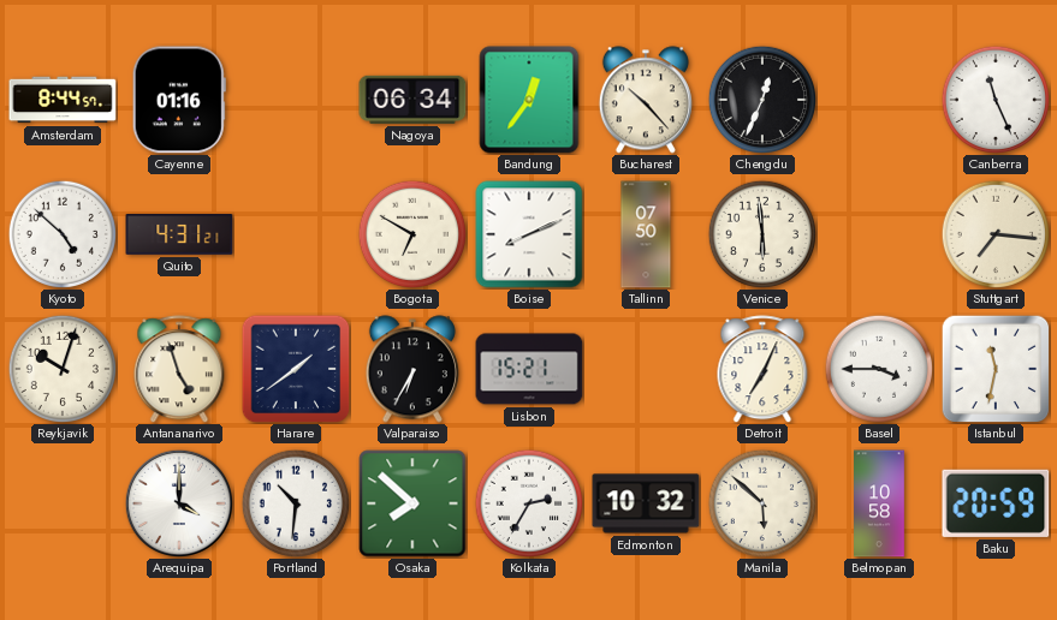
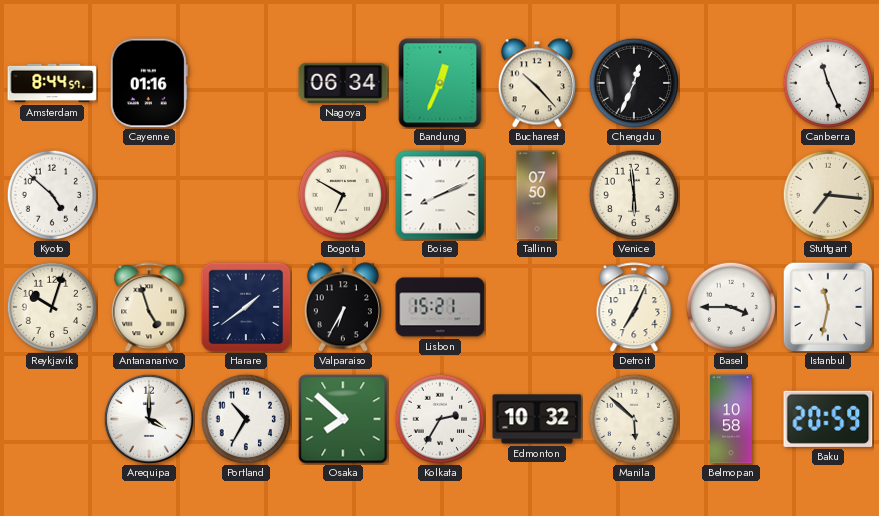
Bandung: 12:36 -> 12:34
Quito: 4:31 -> none
Portland: 10:31 -> 10:35
